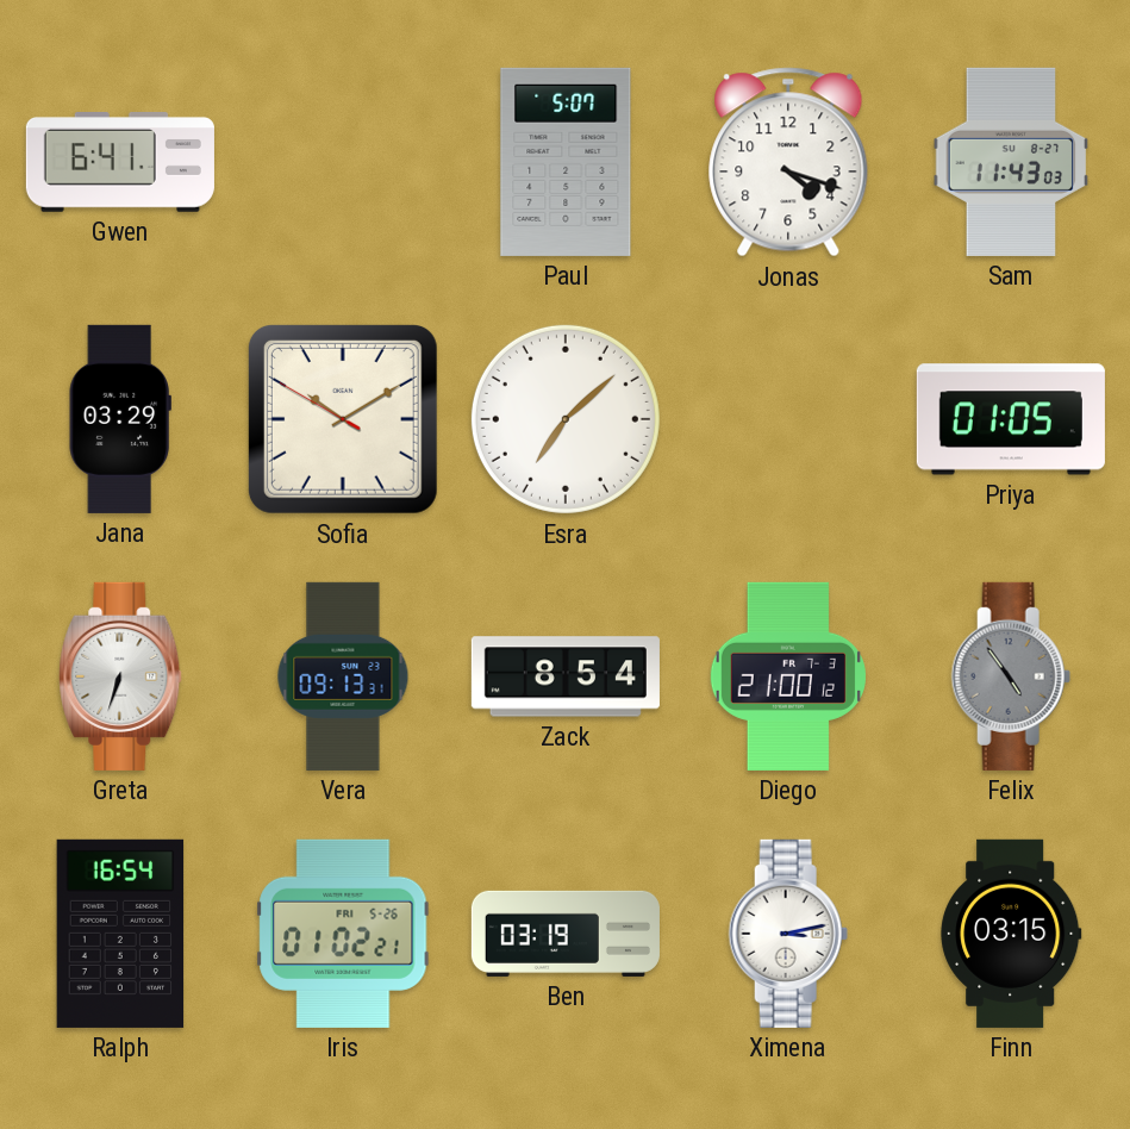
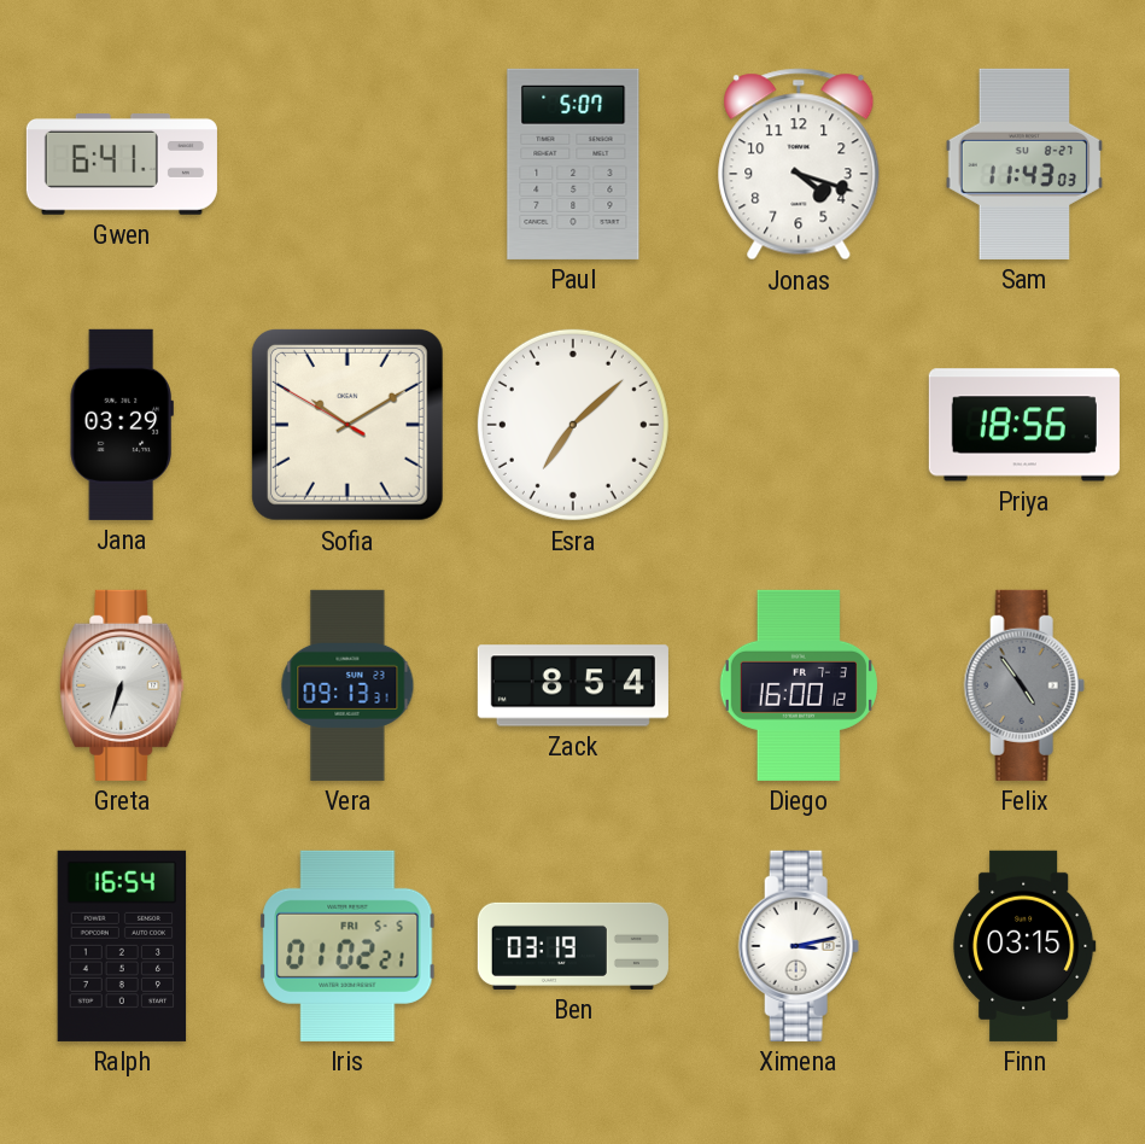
Priya: 01:05 -> 18:56
Diego: 21:00 -> 16:00
Iris date: FRI 5-26 -> FRI 5-5
